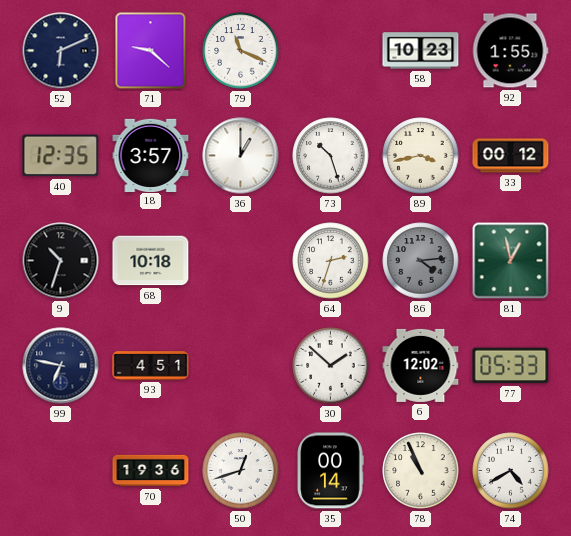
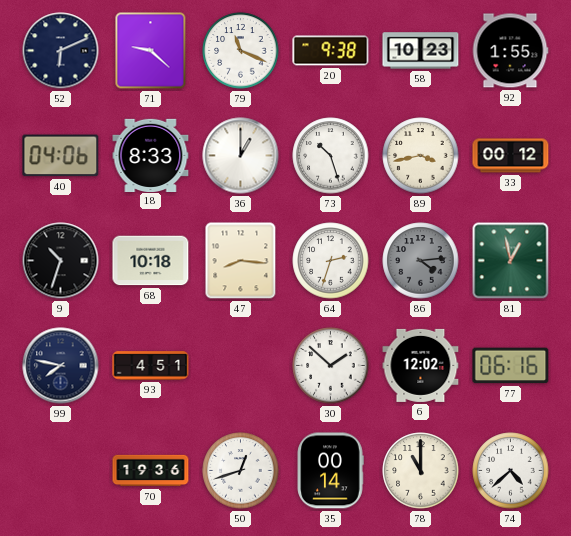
20: none -> 9:38
40: 12:35 -> 04:06
18: 3:57 -> 8:33
47: none -> 8:16
99: 6:47 -> 7:47
77: 05:33 -> 06:16
78: 10:56 -> 11:00
74: 4:40 -> 4:38
